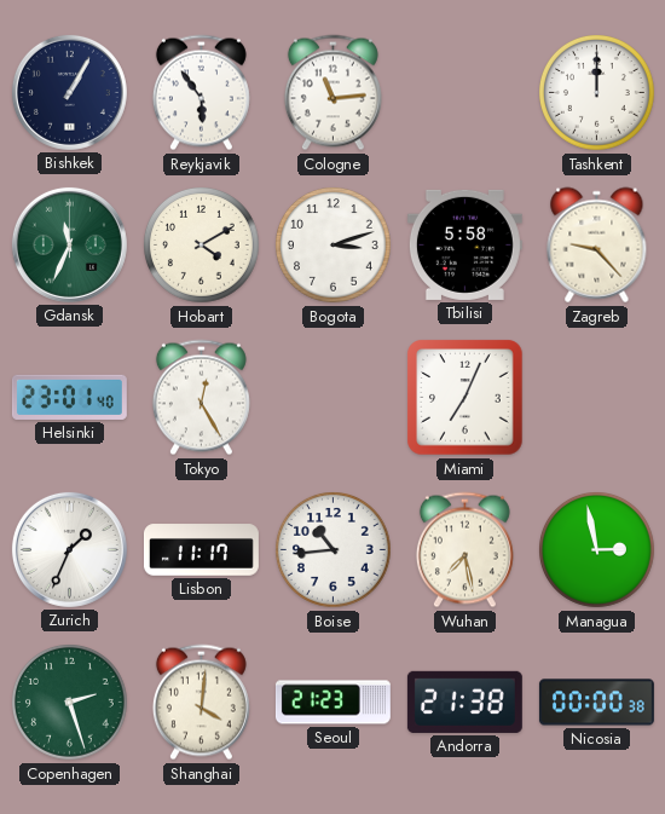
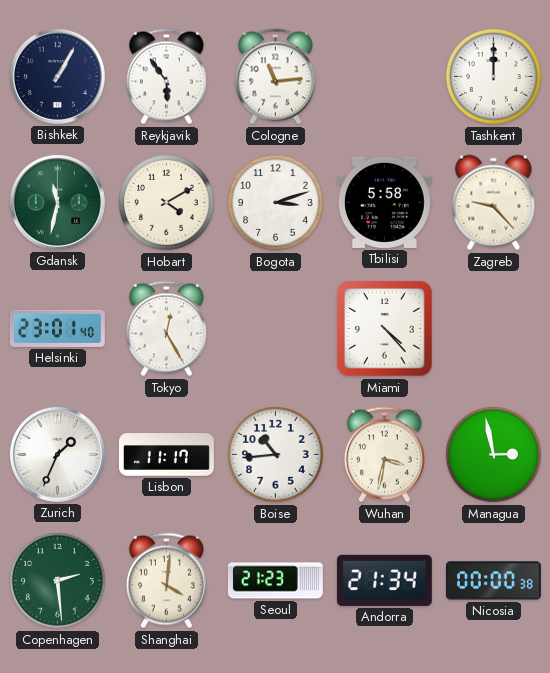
Gdansk: 11:34 -> 11:32
Miami: 7:04 -> 4:23
Wuhan: 7:28 -> 3:32
Copenhagen: 2:27 -> 2:29
Andorra: 21:38 -> 21:34
